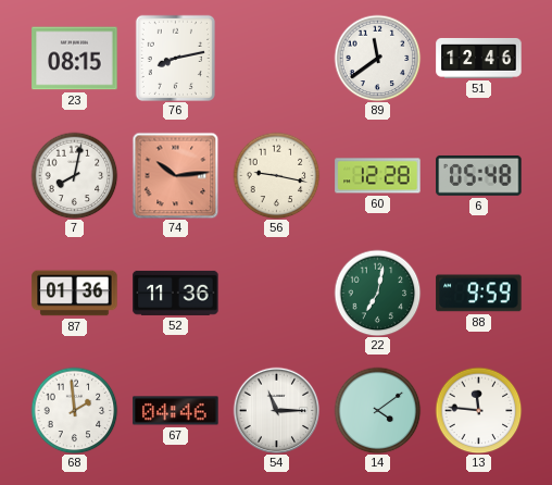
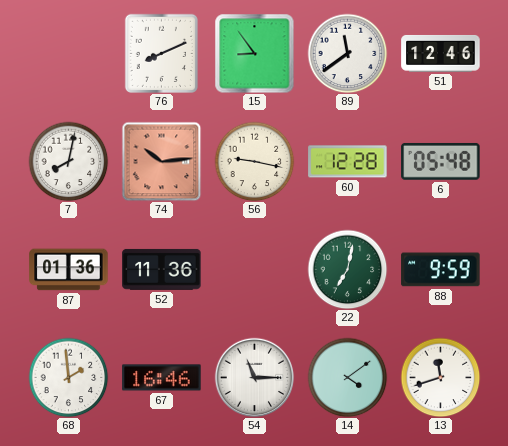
23: 08:15 -> none
76: 8:13 -> 8:11
15: none -> 8:54
67: 04:46 -> 16:46
13: 11:46 -> 11:42
